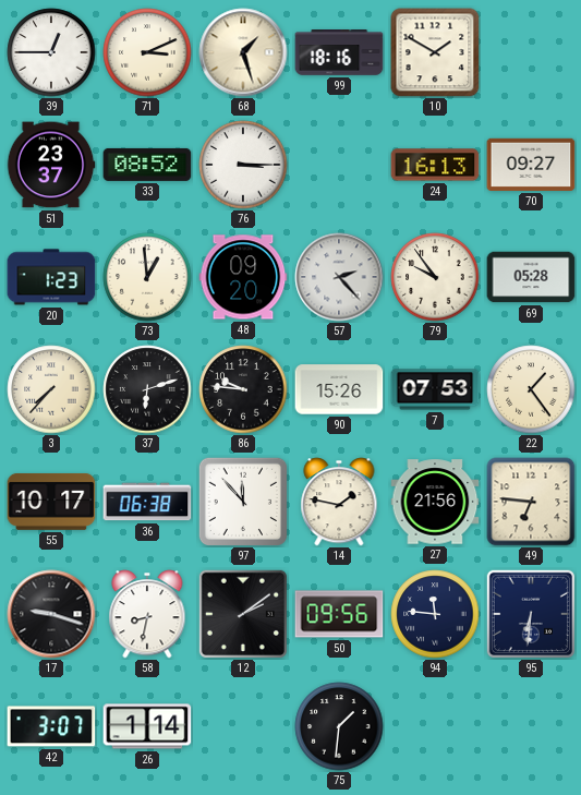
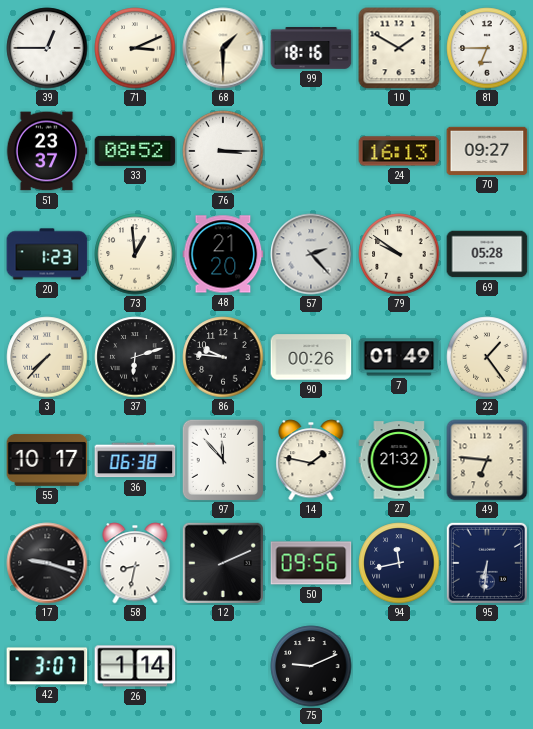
68: 1:27 -> 1:30
81: none -> 6:45
48: 09:20 -> 21:20
79: 9:54 -> 9:51
90: 15:26 -> 00:26
7: 07:53 -> 01:49
27: 21:56 -> 21:32
12: 2:09 -> 2:11
94: 11:46 -> 11:43
75: 1:31 -> 9:11
